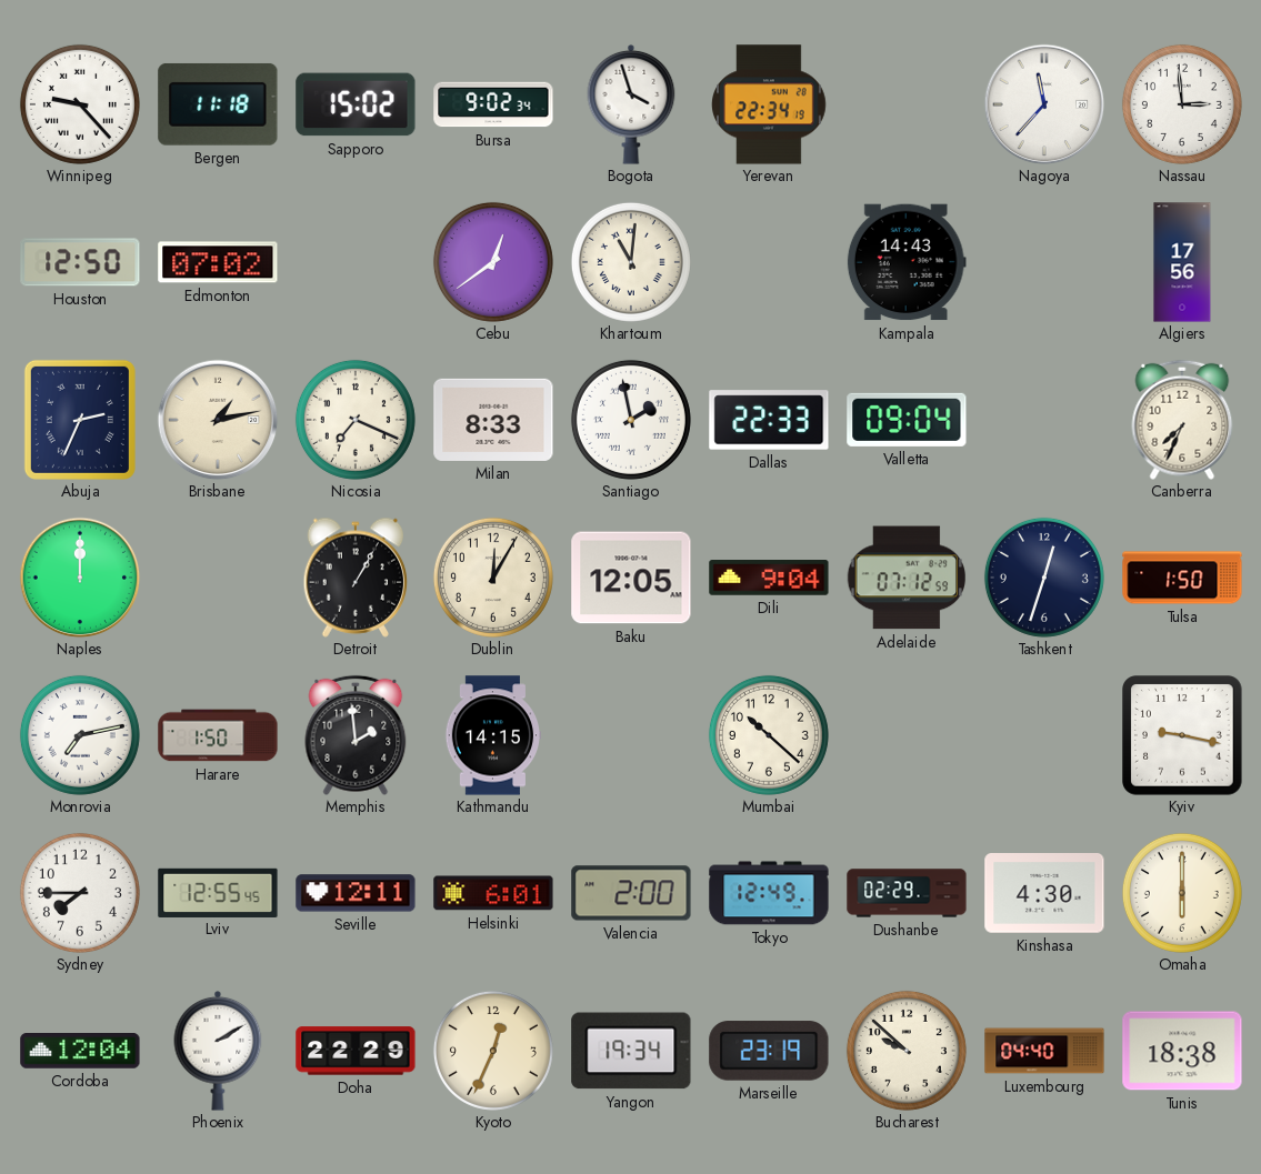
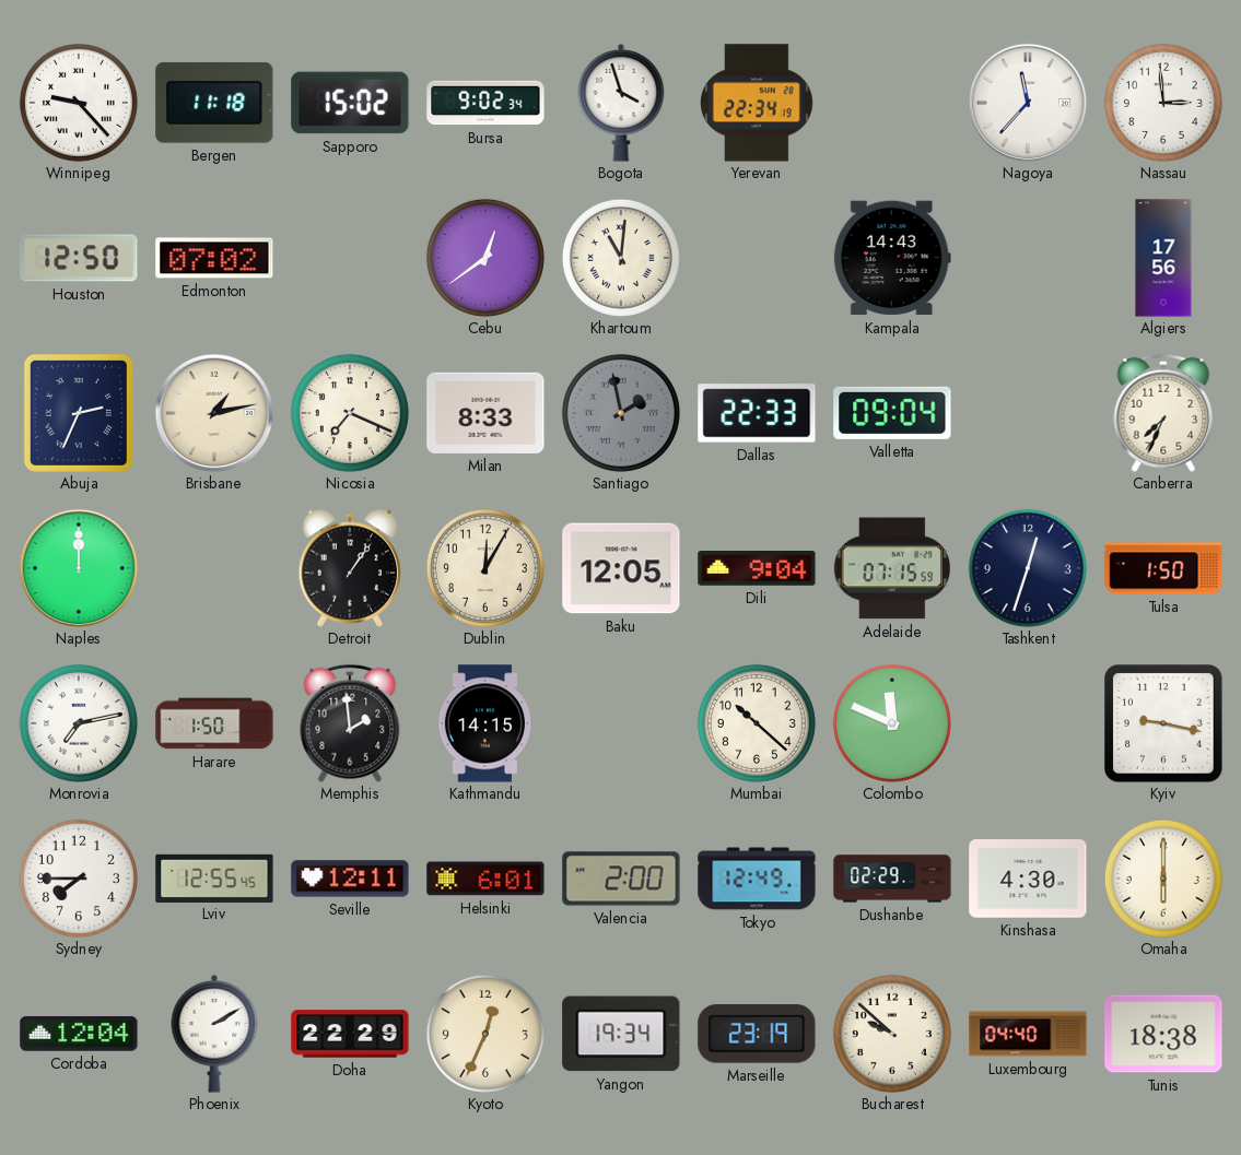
Santiago dial: white -> grey
Detroit: 1:05 -> 1:06
Adelaide: 07:12 -> 07:15
Colombo: none -> 11:49
